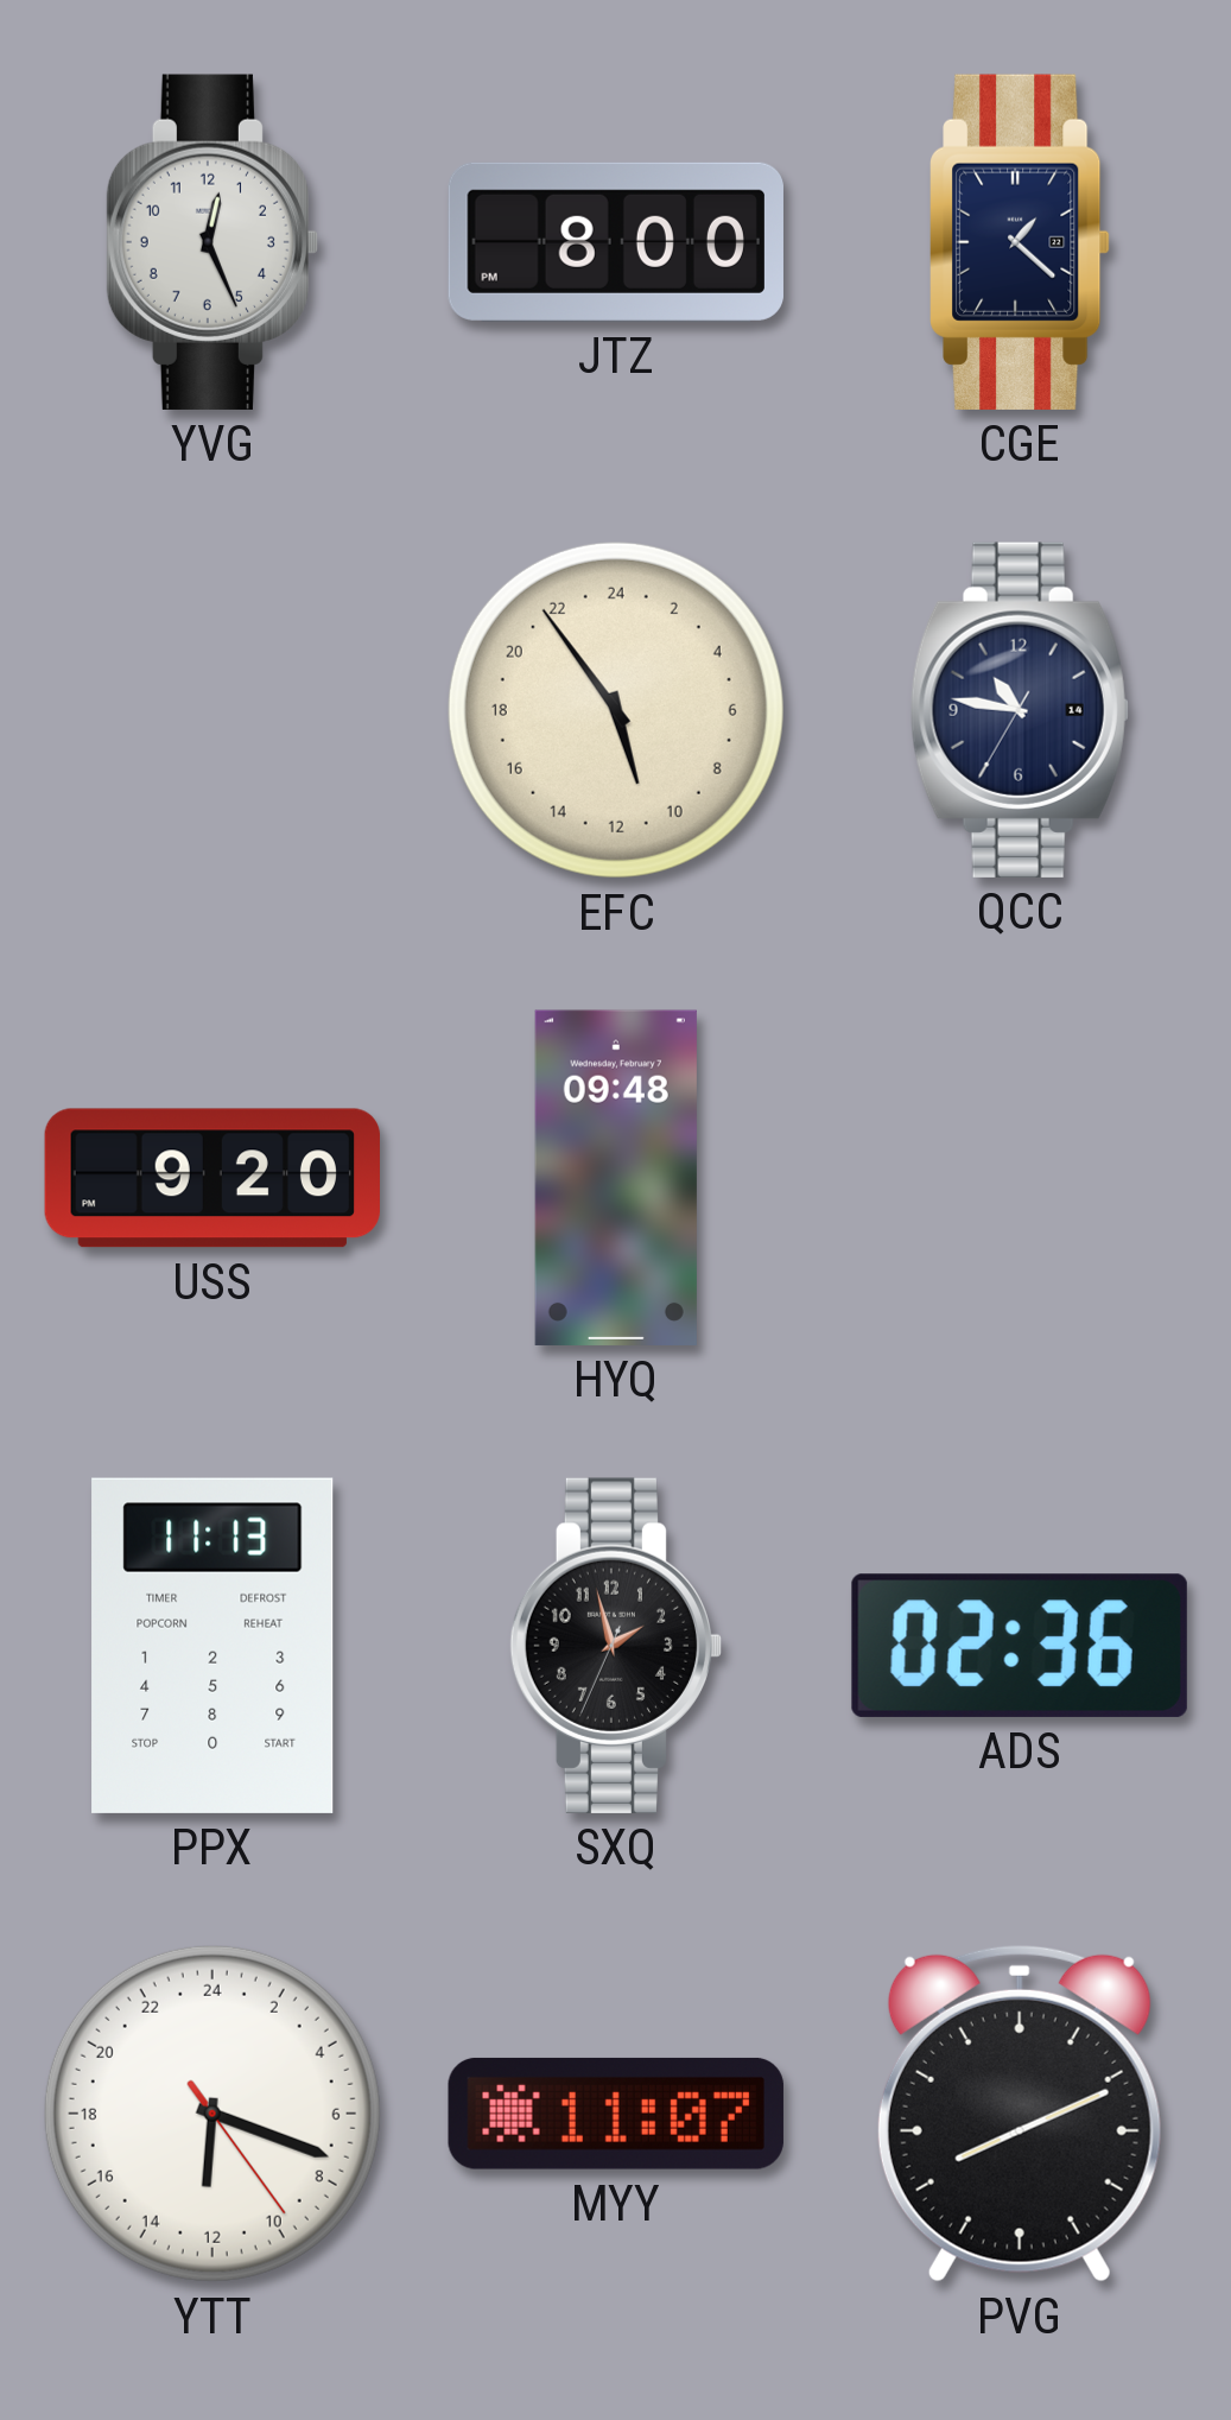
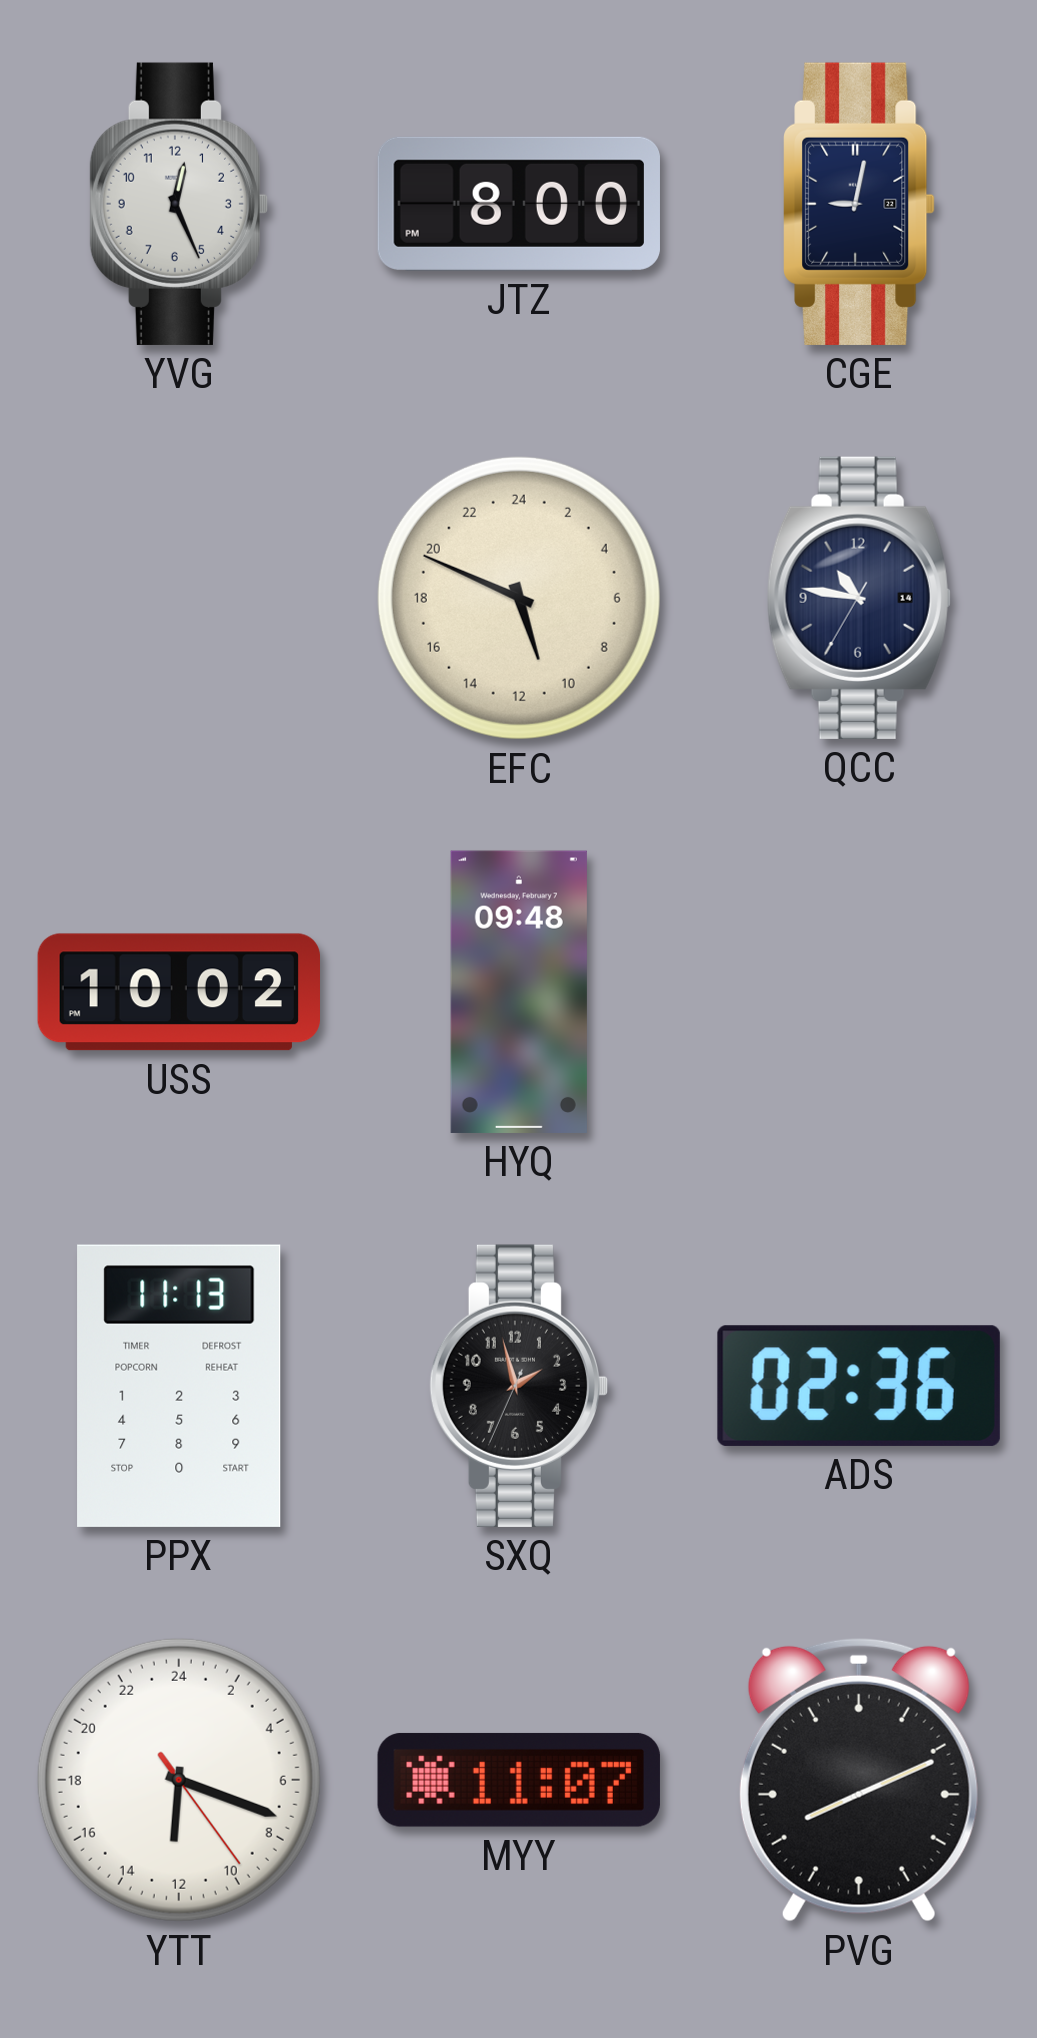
CGE: 1:22 -> 9:02
EFC: 10:54 -> 10:49
USS: 9:20 -> 10:02
